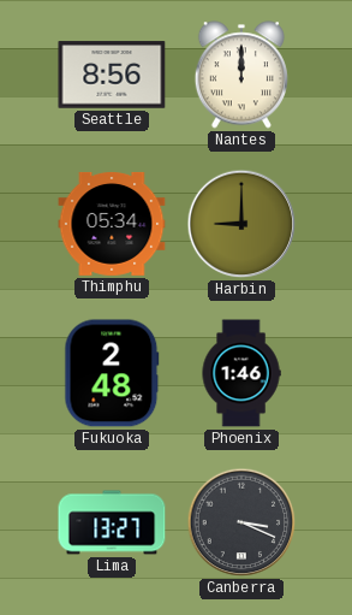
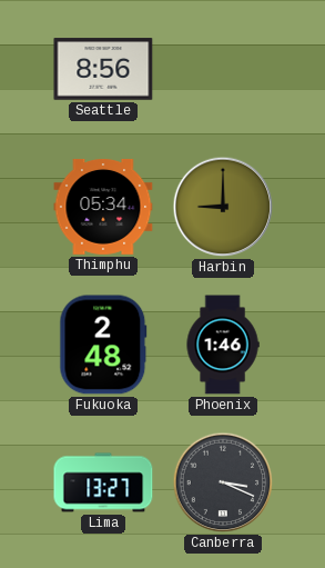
Nantes: 12:00 -> none
